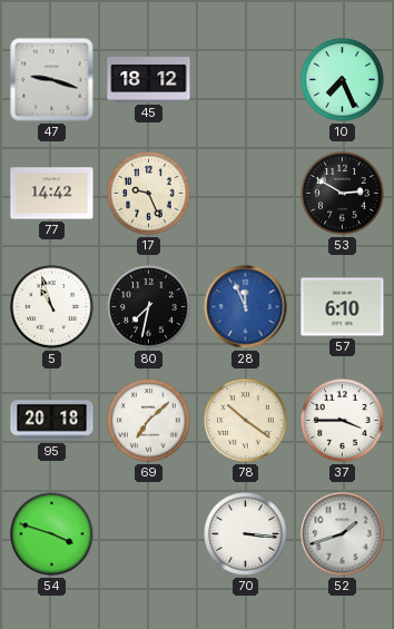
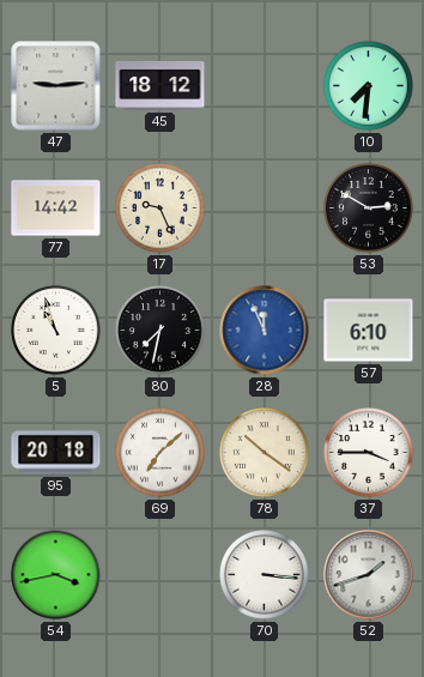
47: 9:18 -> 9:14
10: 7:26 -> 7:31
54: 3:48 -> 3:43
